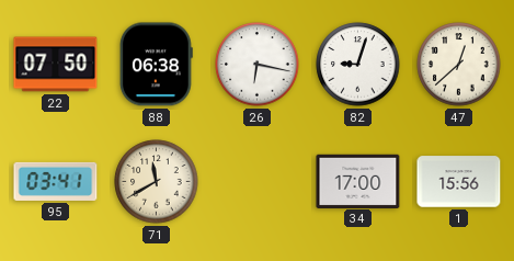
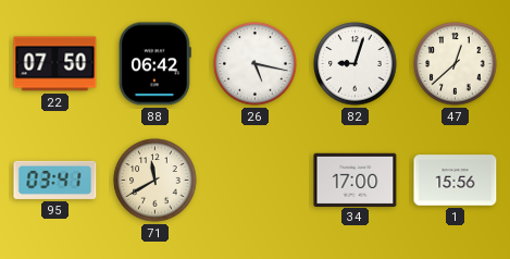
88: 06:38 -> 06:42
26: 6:17 -> 5:17
